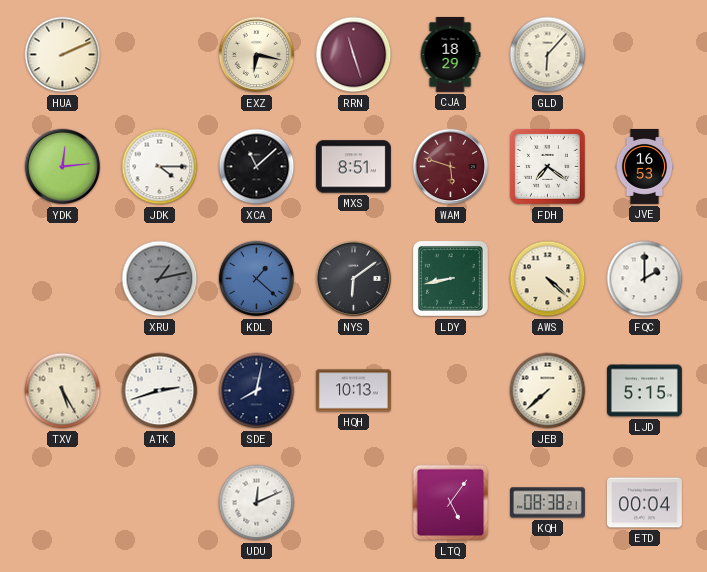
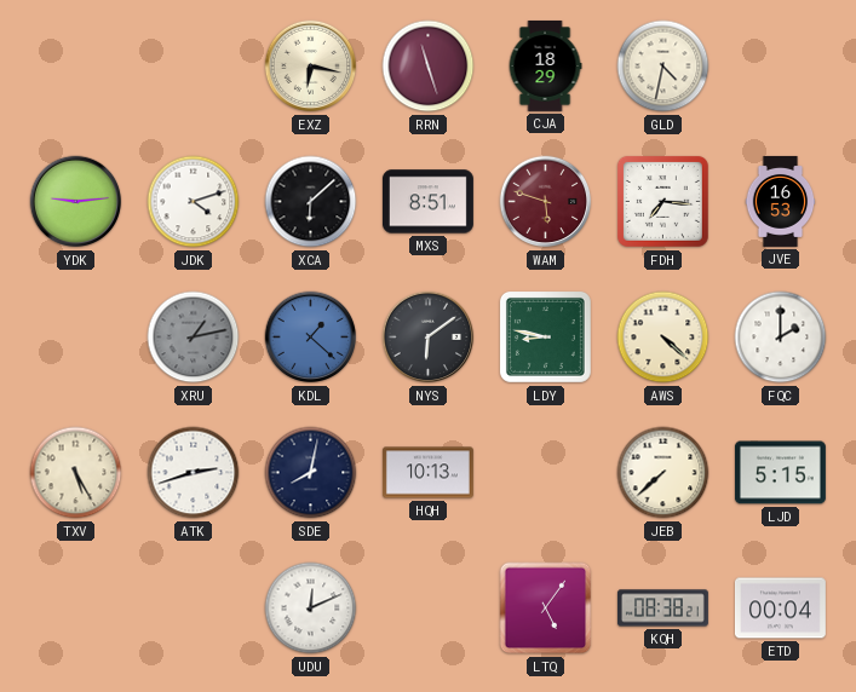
HUA: 2:11 -> none
GLD: 6:07 -> 4:32
YDK: 12:14 -> 9:14
JDK: 4:15 -> 4:12
XCA: 11:08 -> 6:08
FDH: 7:21 -> 7:16
LDY: 8:43 -> 8:47
